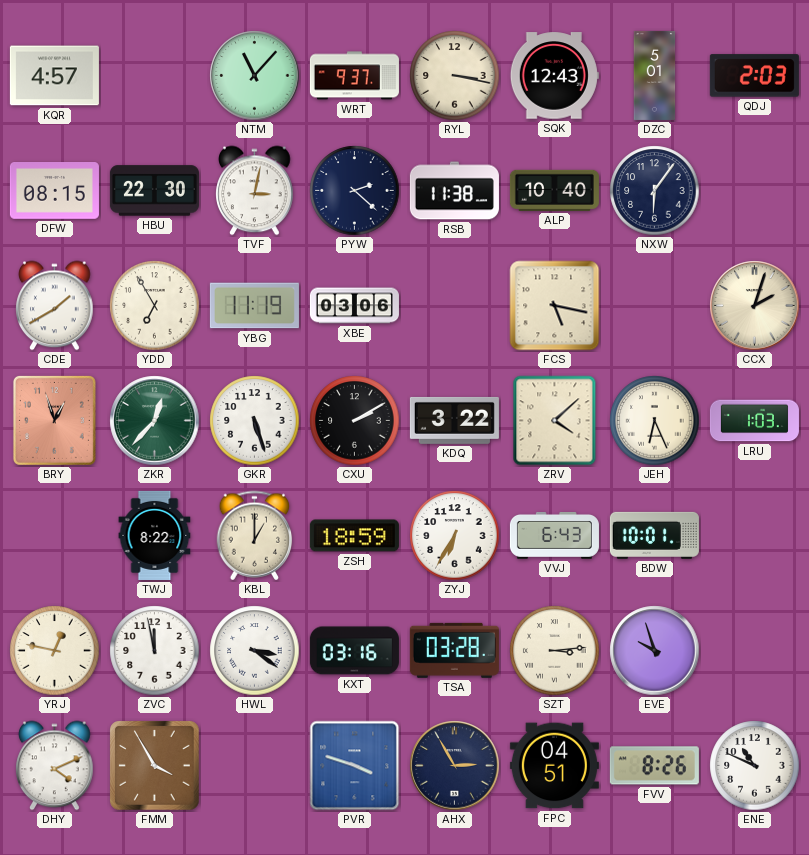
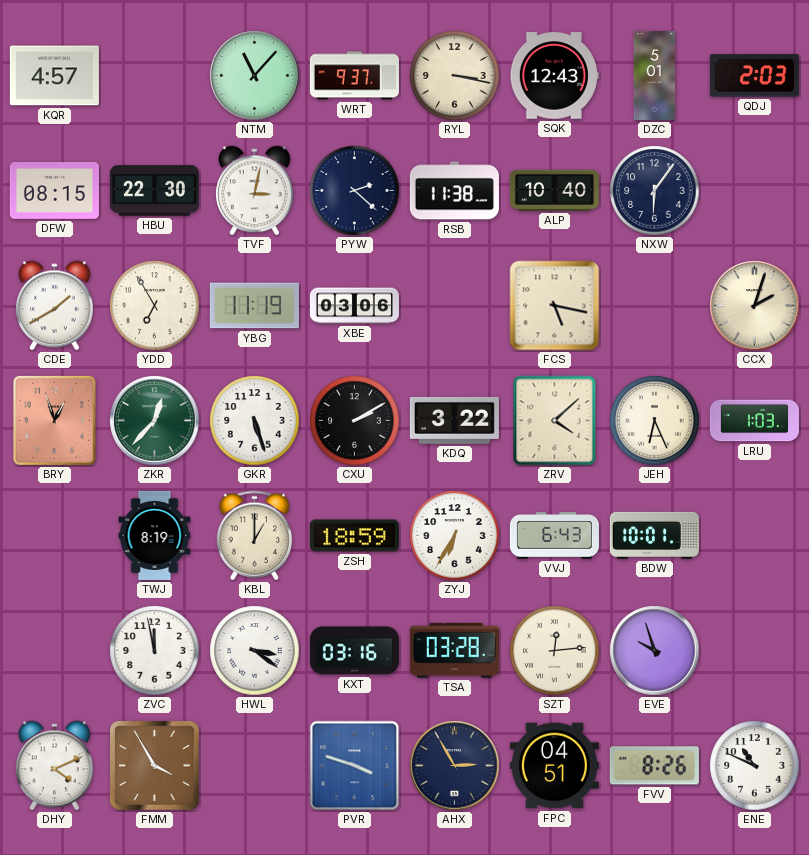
TWJ: 8:22 -> 8:19
YRJ: 12:47 -> none
SZT: 3:14 -> 12:14
